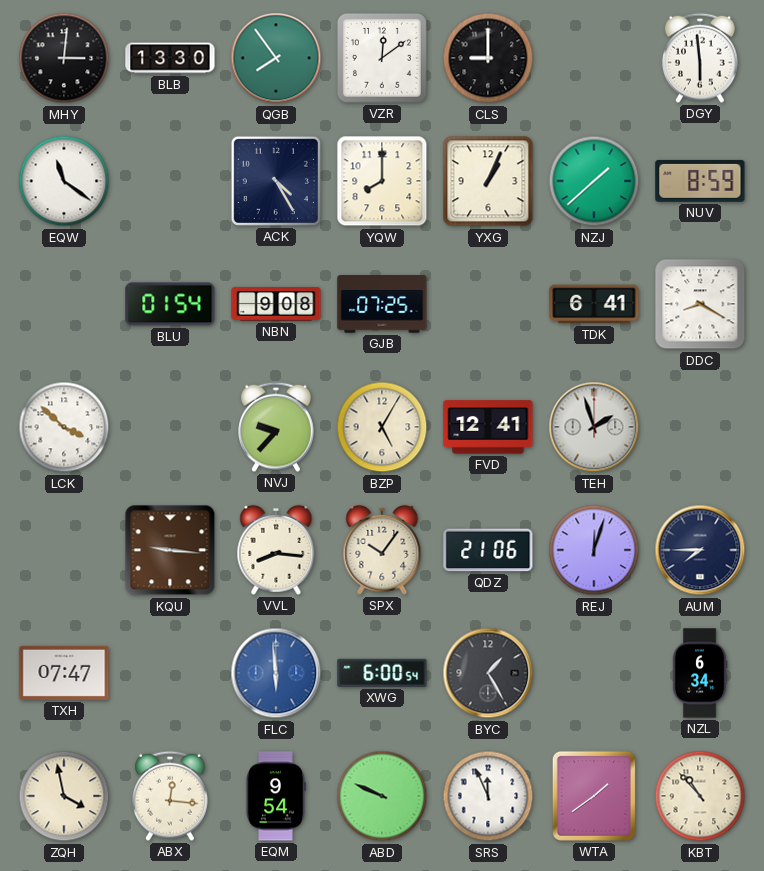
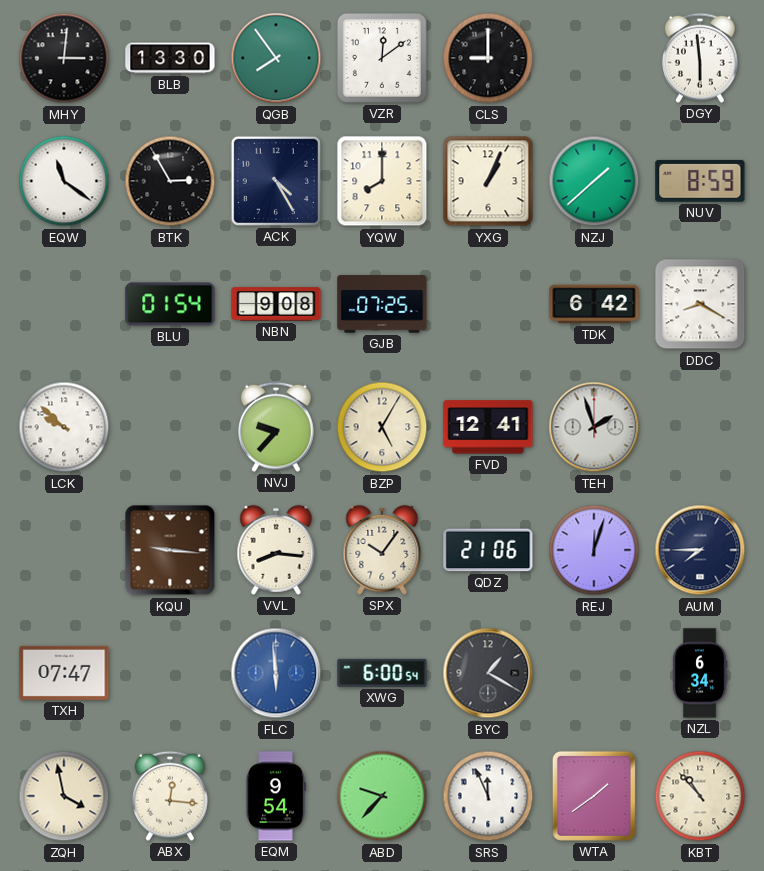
BTK: none -> 2:55
TDK: 6:41 -> 6:42
LCK: 3:52 -> 9:52
BYC: 1:25 -> 1:20
ABD: 9:49 -> 9:37
